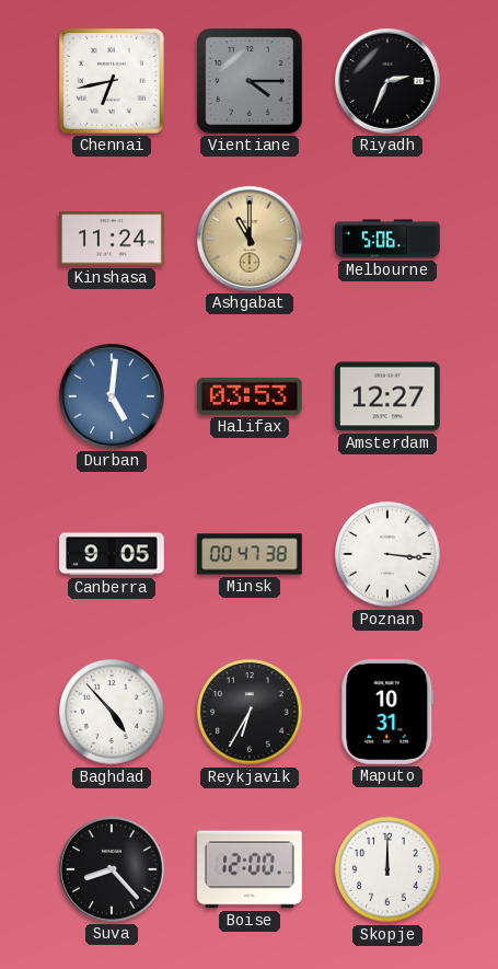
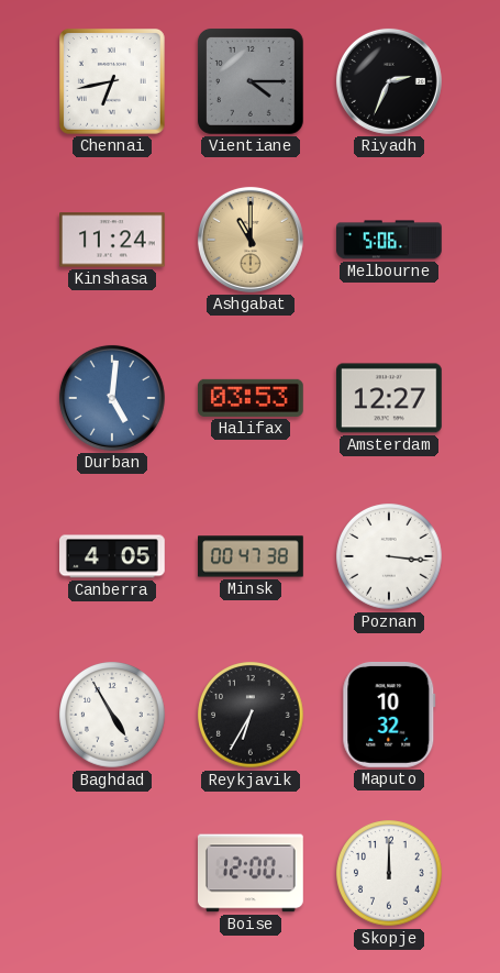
Canberra: 9:05 -> 4:05
Baghdad: 4:53 -> 4:55
Maputo: 10:31 -> 10:32
Suva: 8:23 -> none
